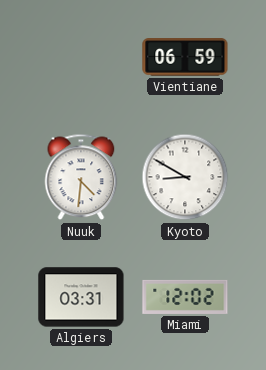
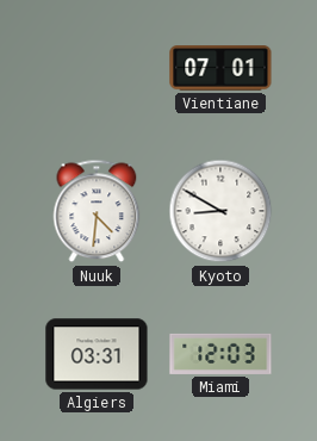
Vientiane: 06:59 -> 07:01
Miami: 12:02 -> 12:03
